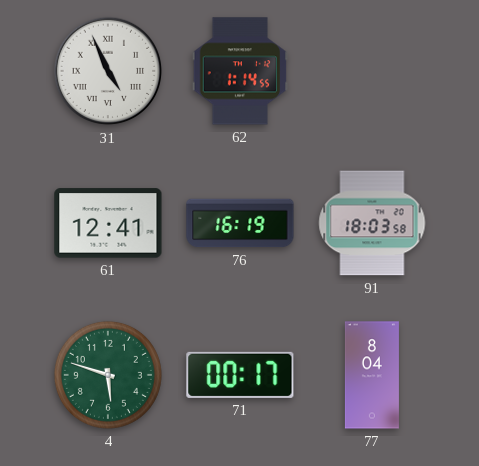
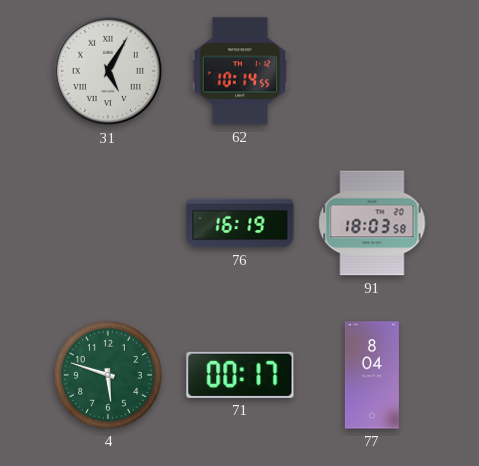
31: 4:56 -> 5:05
62: 1:14 -> 10:14
61: 12:41 -> none
